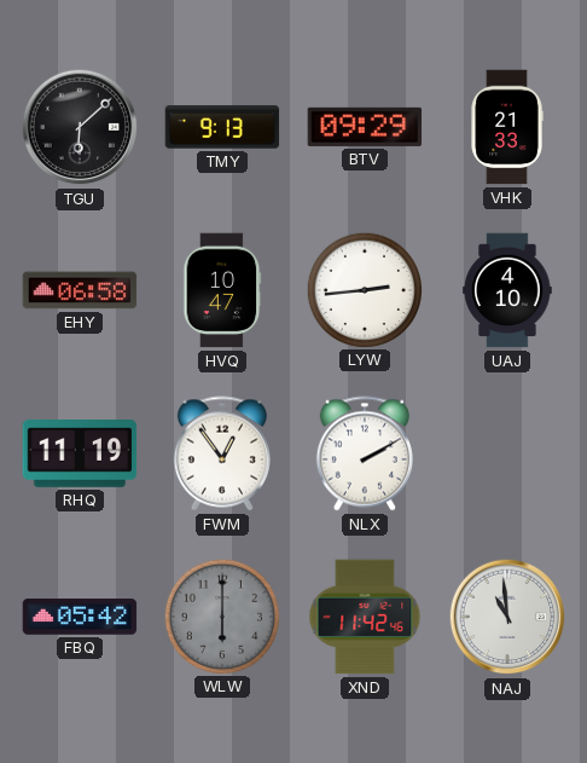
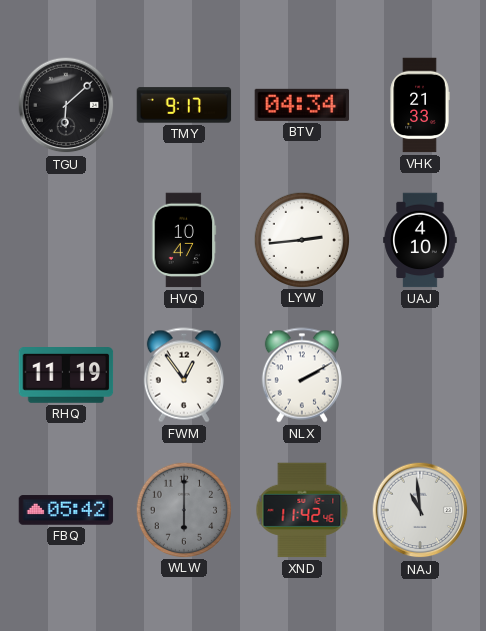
TMY: 9:13 -> 9:17
BTV: 09:29 -> 04:34
EHY: 06:58 -> none
